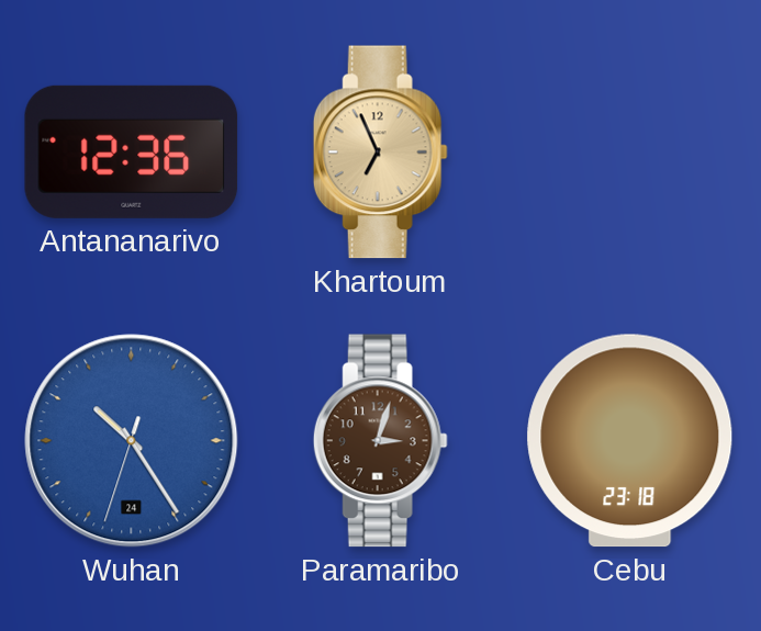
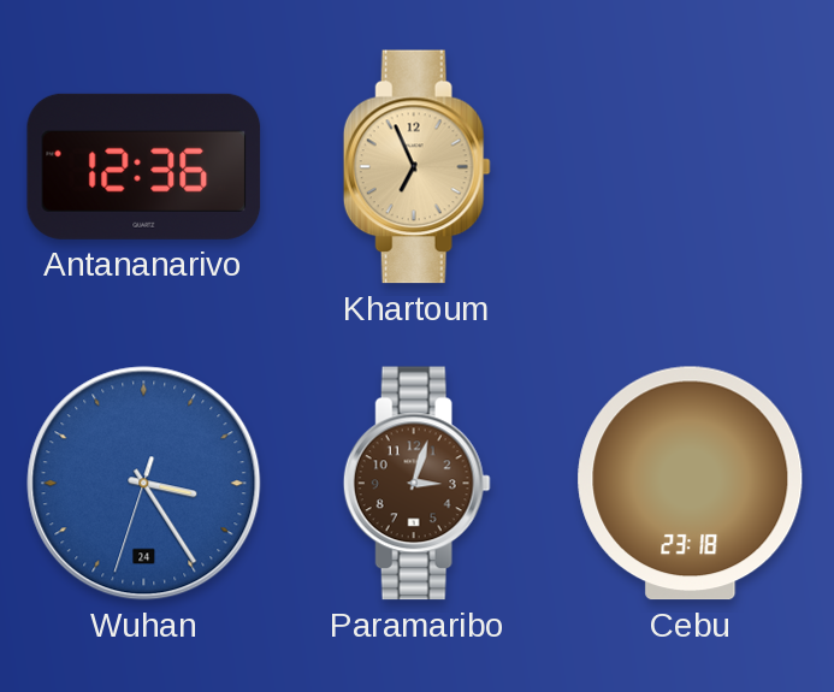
Wuhan: 10:24 -> 3:24
